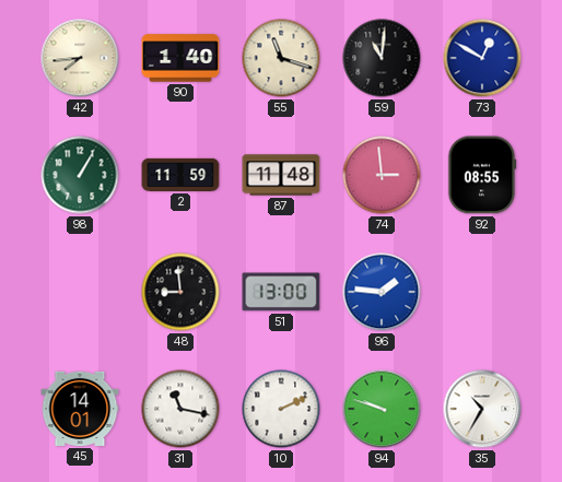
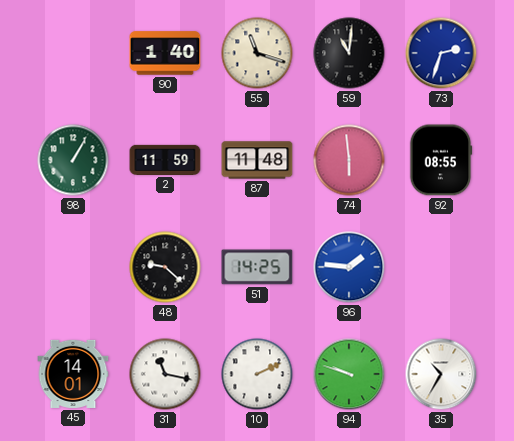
42: 7:44 -> none
73: 12:50 -> 2:33
74: 2:59 -> 5:59
48: 8:59 -> 9:22
51: 13:00 -> 14:25
